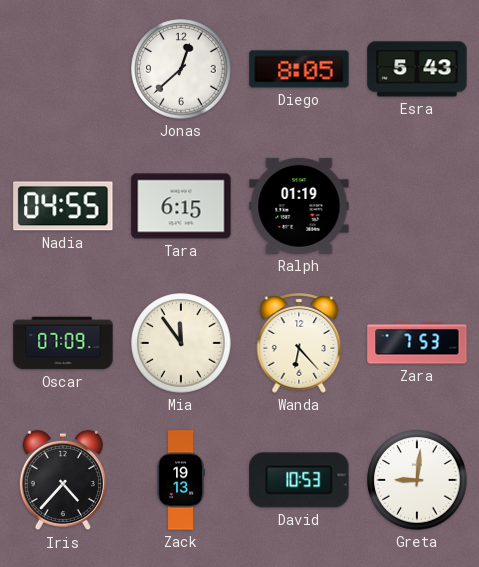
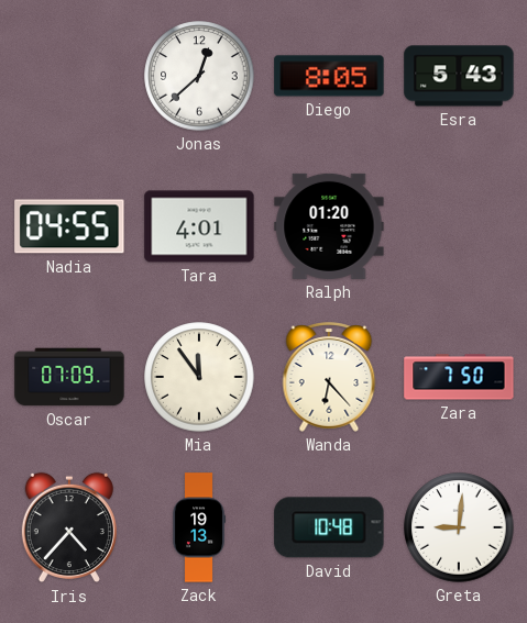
Tara: 6:15 -> 4:01
Ralph: 01:19 -> 01:20
Zara: 7:53 -> 7:50
David: 10:53 -> 10:48
